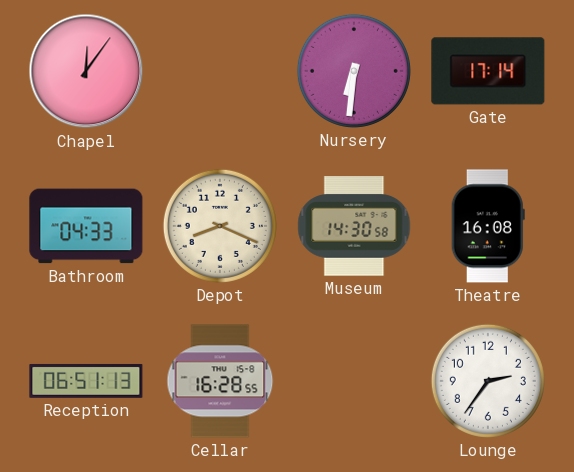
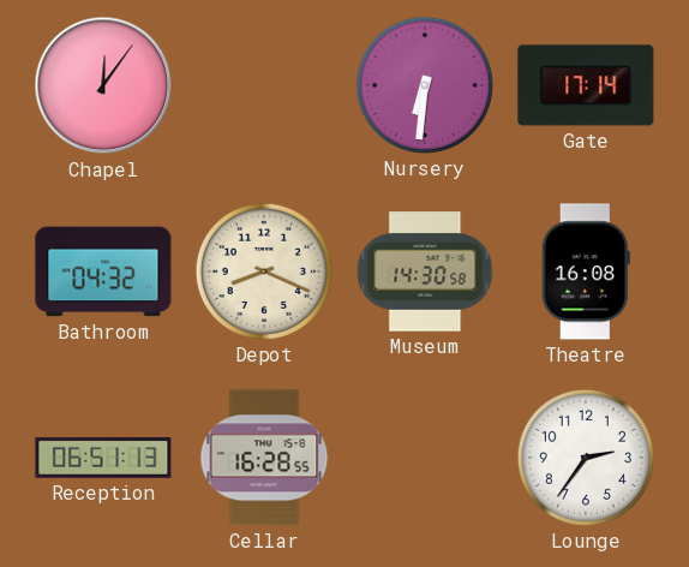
Bathroom: 04:33 -> 04:32
